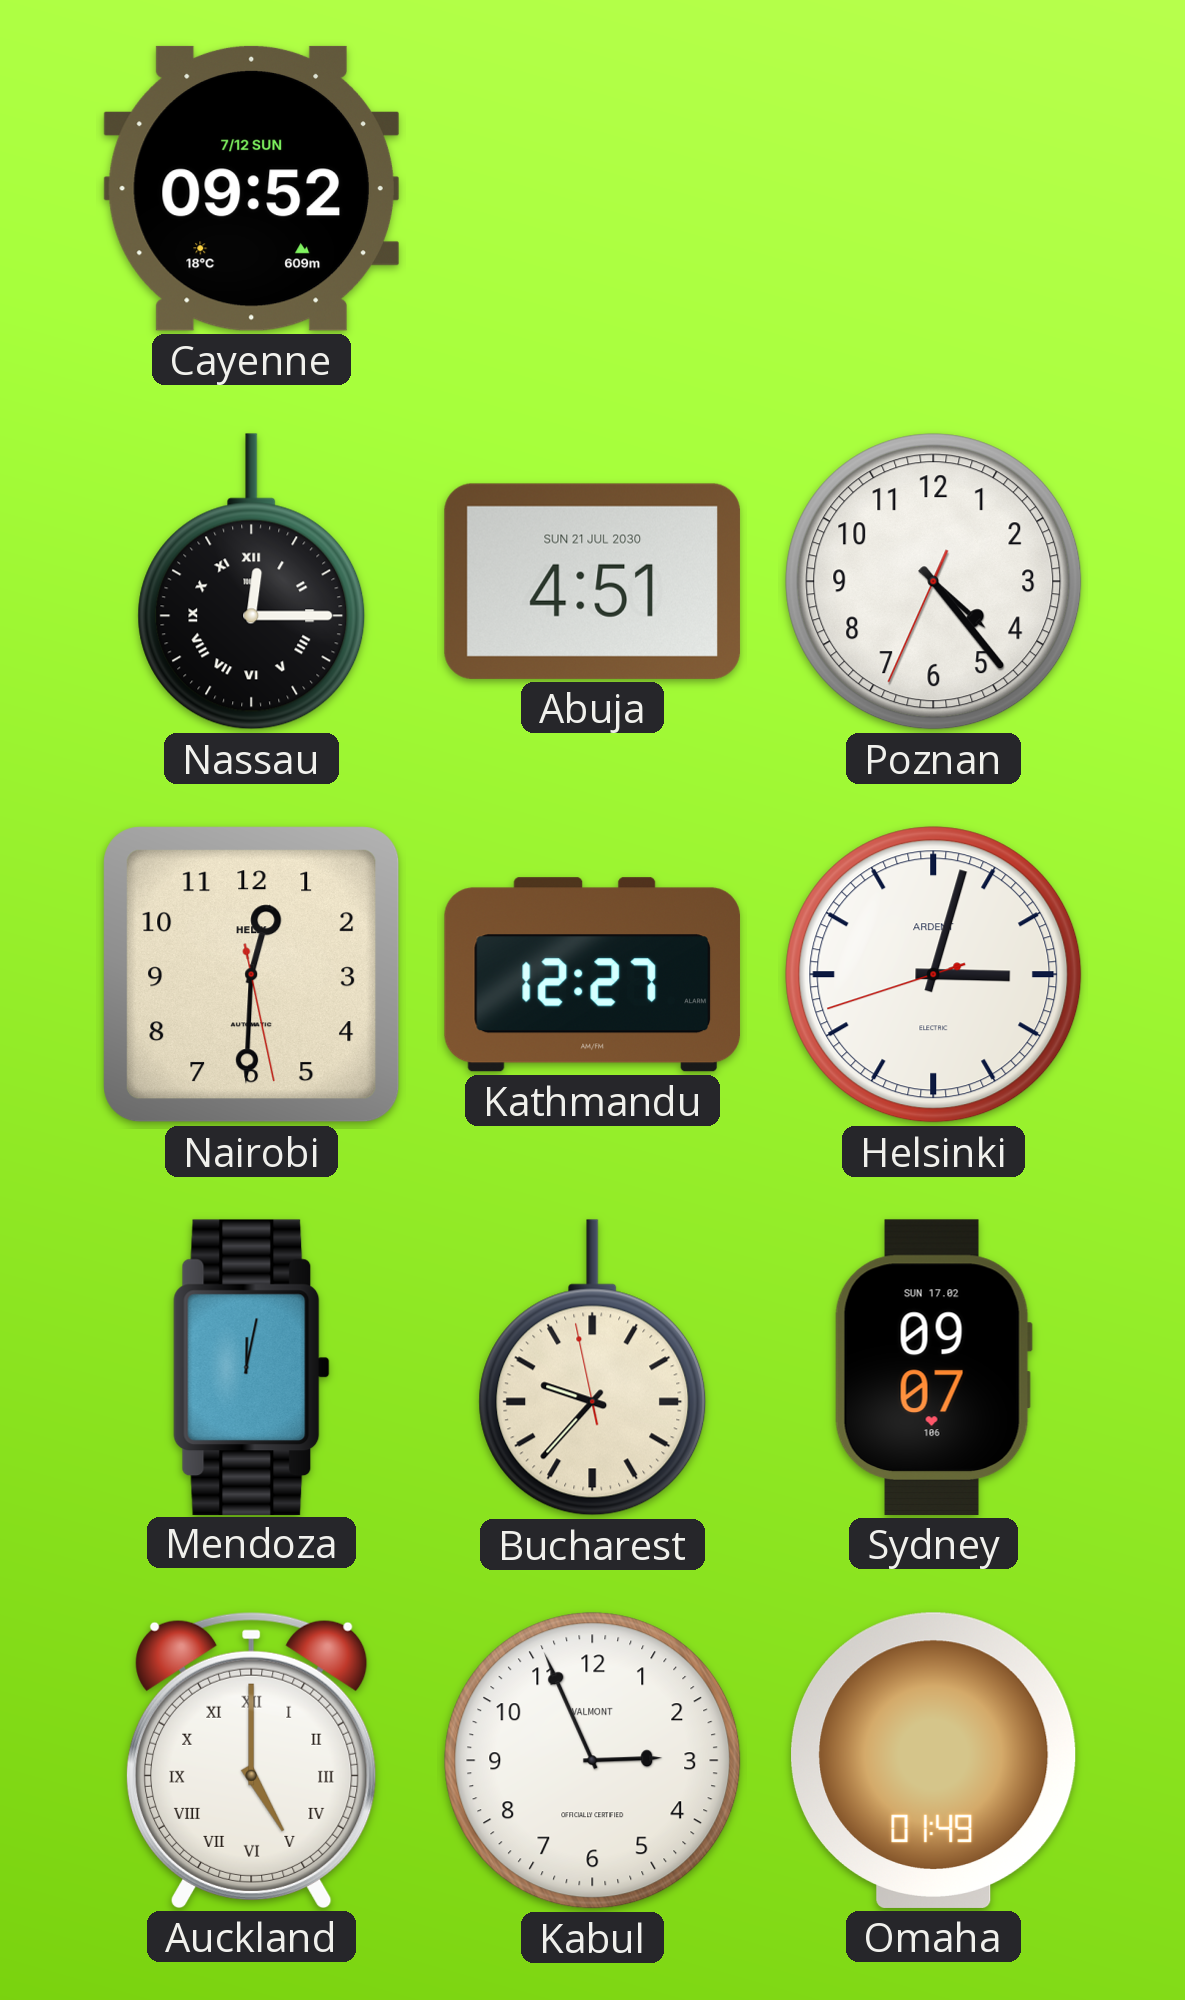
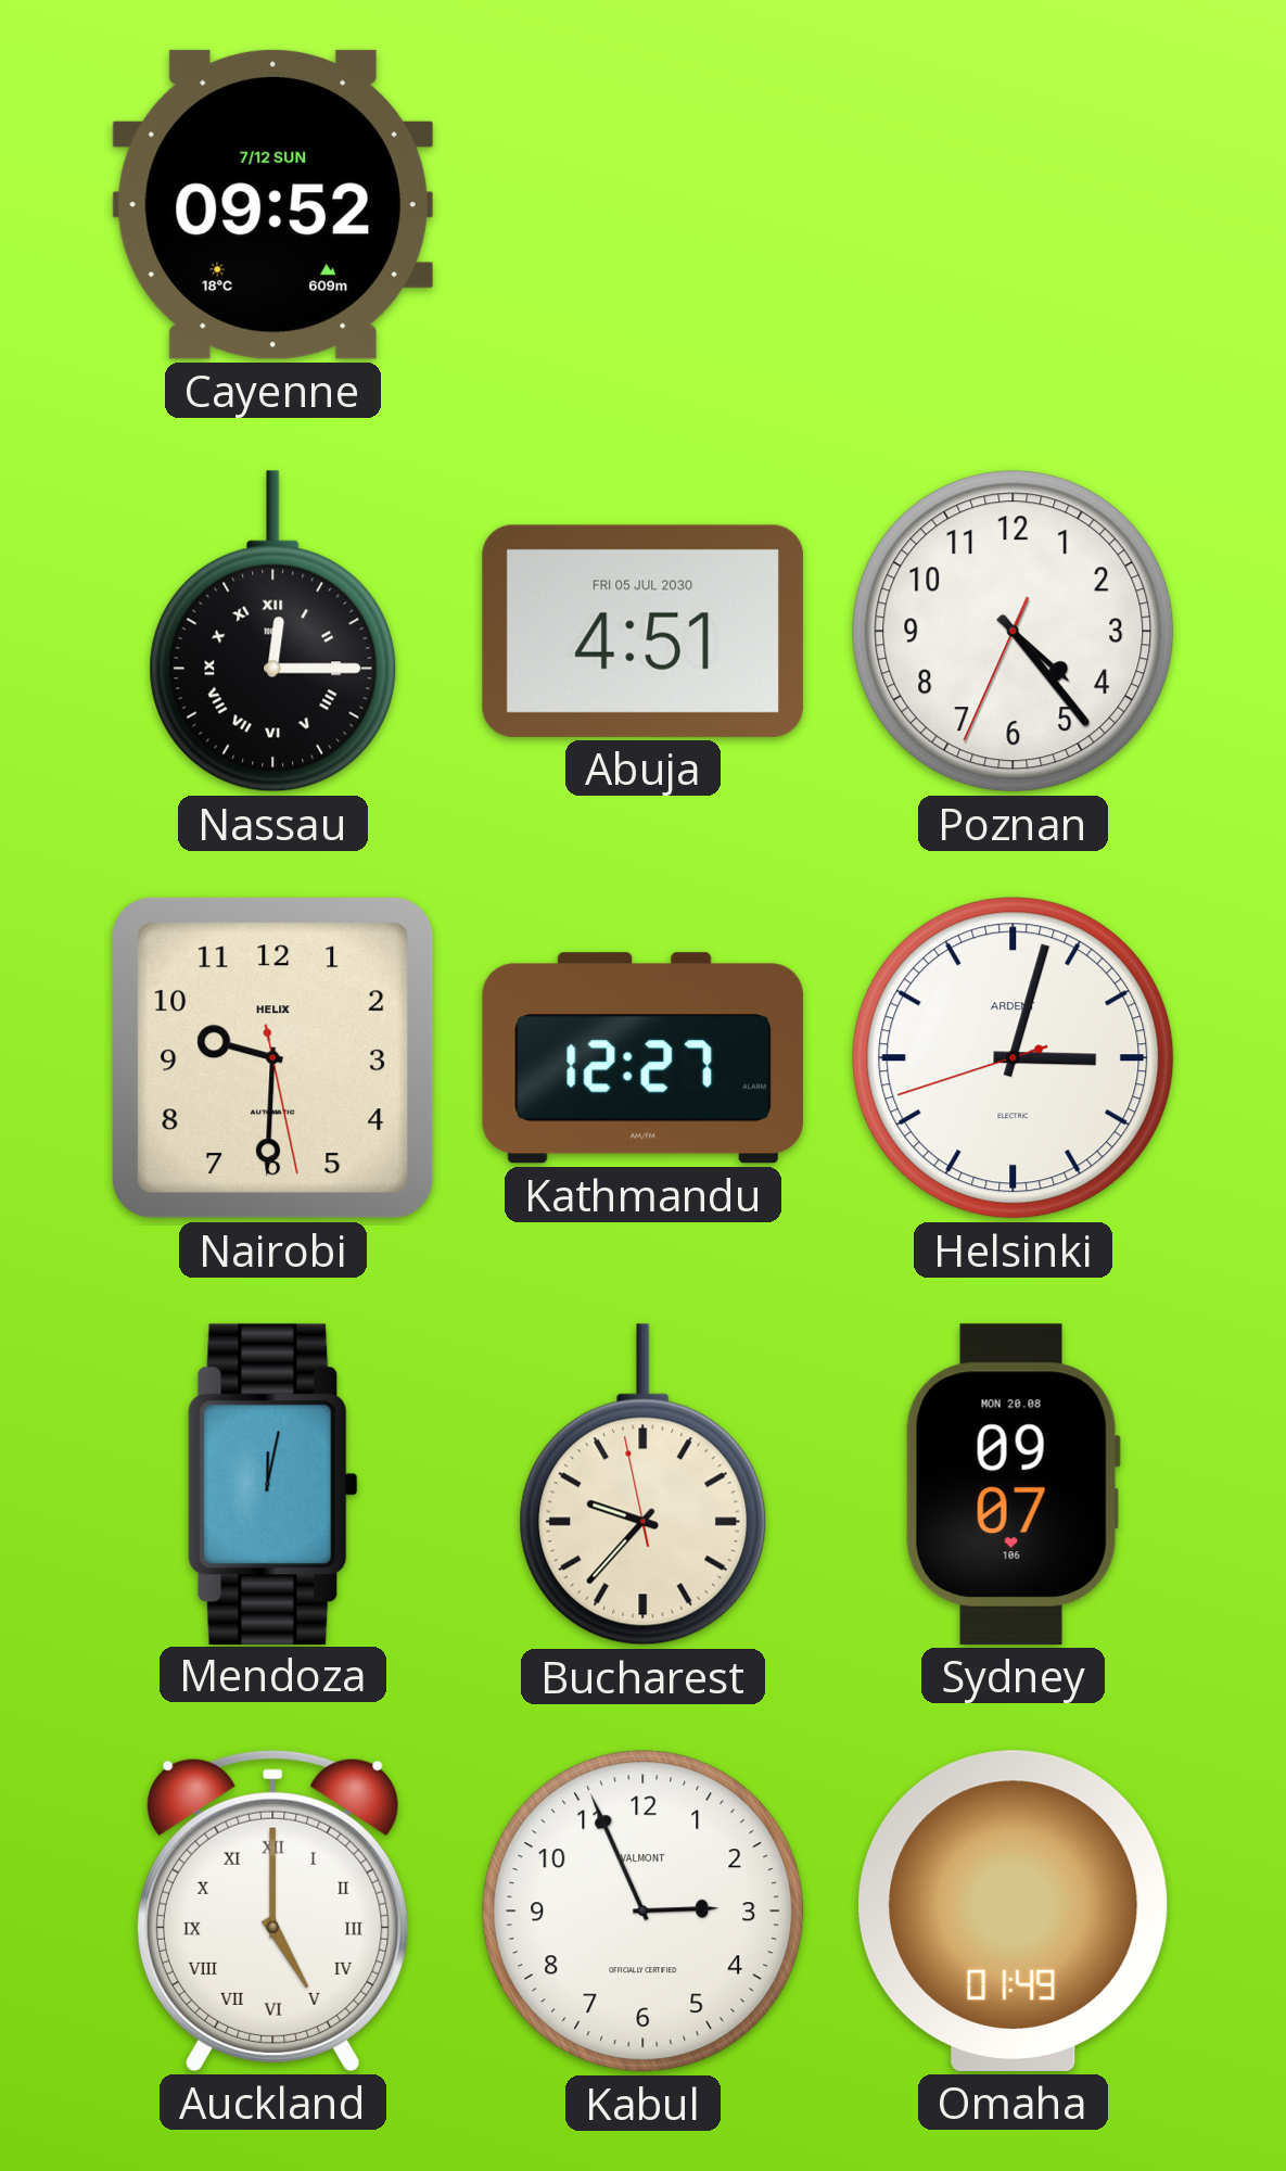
Abuja date: SUN 21 JUL 2030 -> FRI 05 JUL 2030
Nairobi: 12:30 -> 9:30
Sydney date: SUN 17.02 -> MON 20.08
